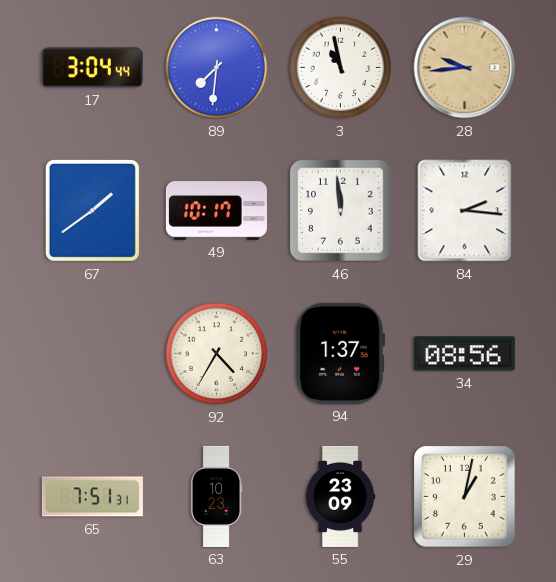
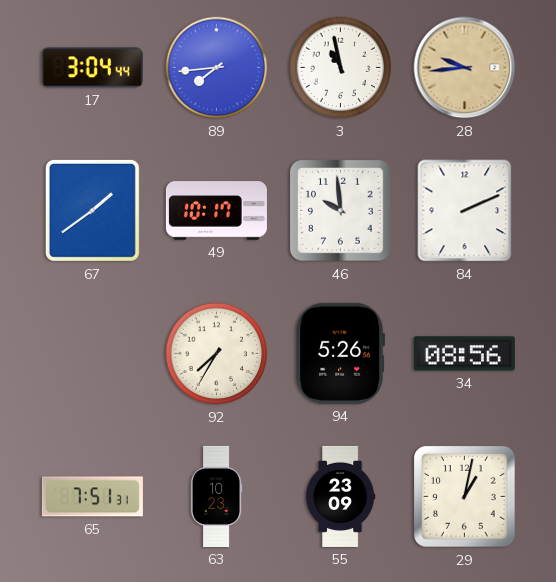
89: 7:31 -> 7:44
46: 11:59 -> 9:59
84: 2:16 -> 2:11
92: 4:35 -> 7:35
94: 1:37 -> 5:26
